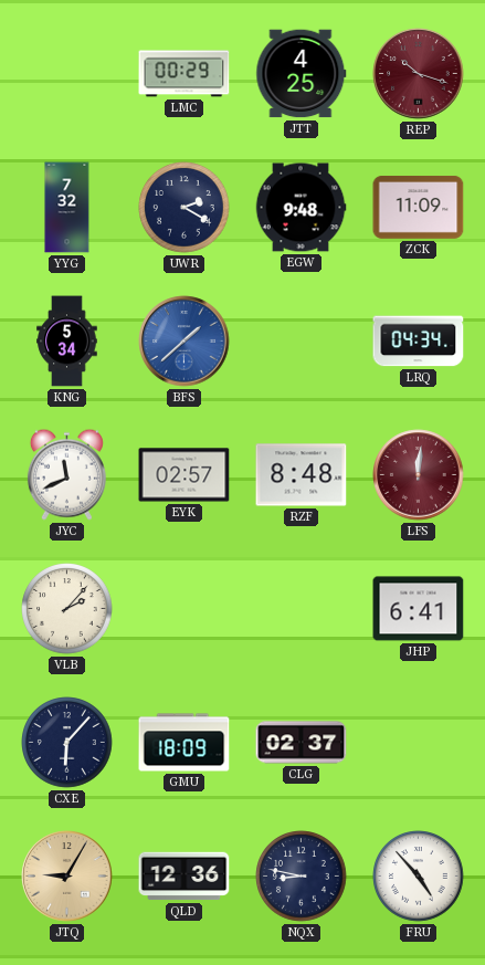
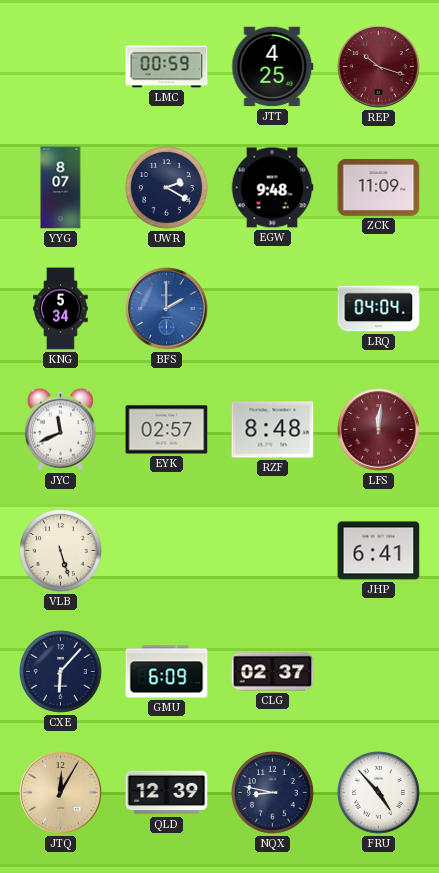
LMC: 00:29 -> 00:59
YYG: 7:32 -> 8:07
BFS: 1:38 -> 2:00
LRQ: 04:34 -> 04:04
VLB: 2:07 -> 5:27
GMU: 18:09 -> 6:09
JTQ: 9:05 -> 12:05
QLD: 12:36 -> 12:39
